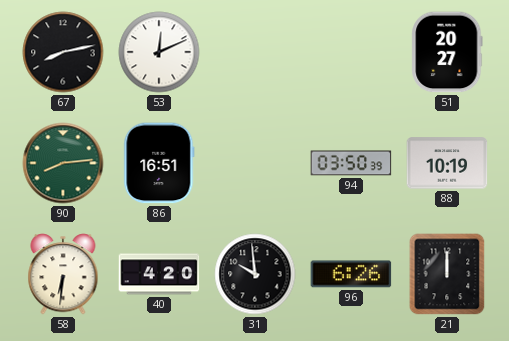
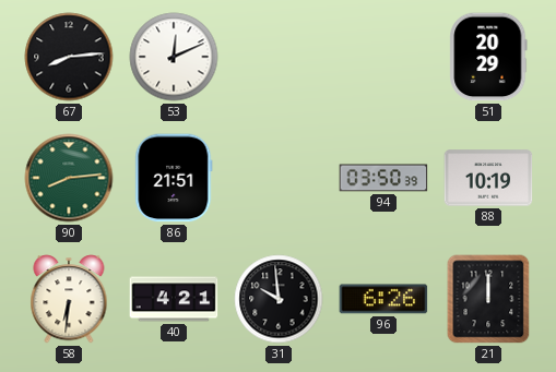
67: 8:13 -> 8:14
51: 20:27 -> 20:29
86: 16:51 -> 21:51
40: 4:20 -> 4:21
